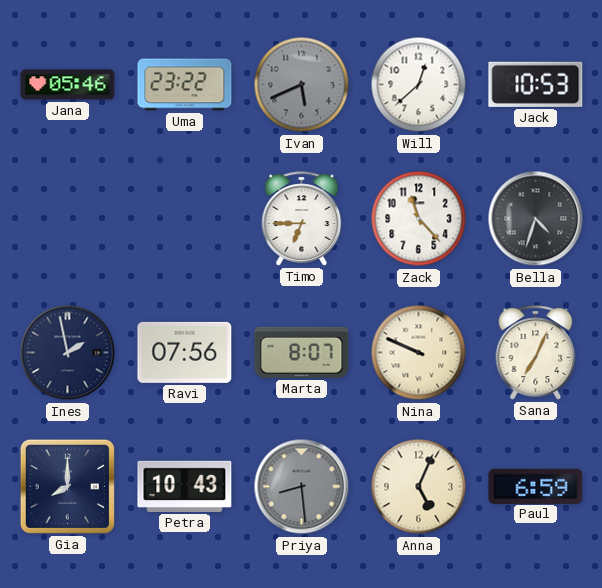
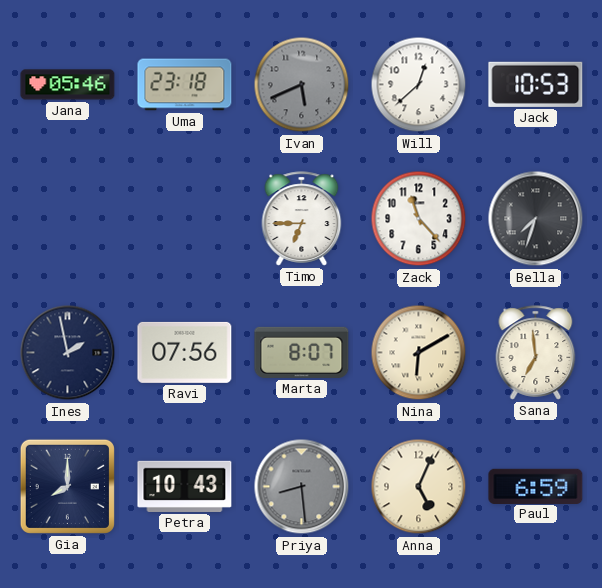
Uma: 23:22 -> 23:18
Bella: 4:33 -> 7:33
Nina: 9:49 -> 6:10
Sana: 7:04 -> 6:59
